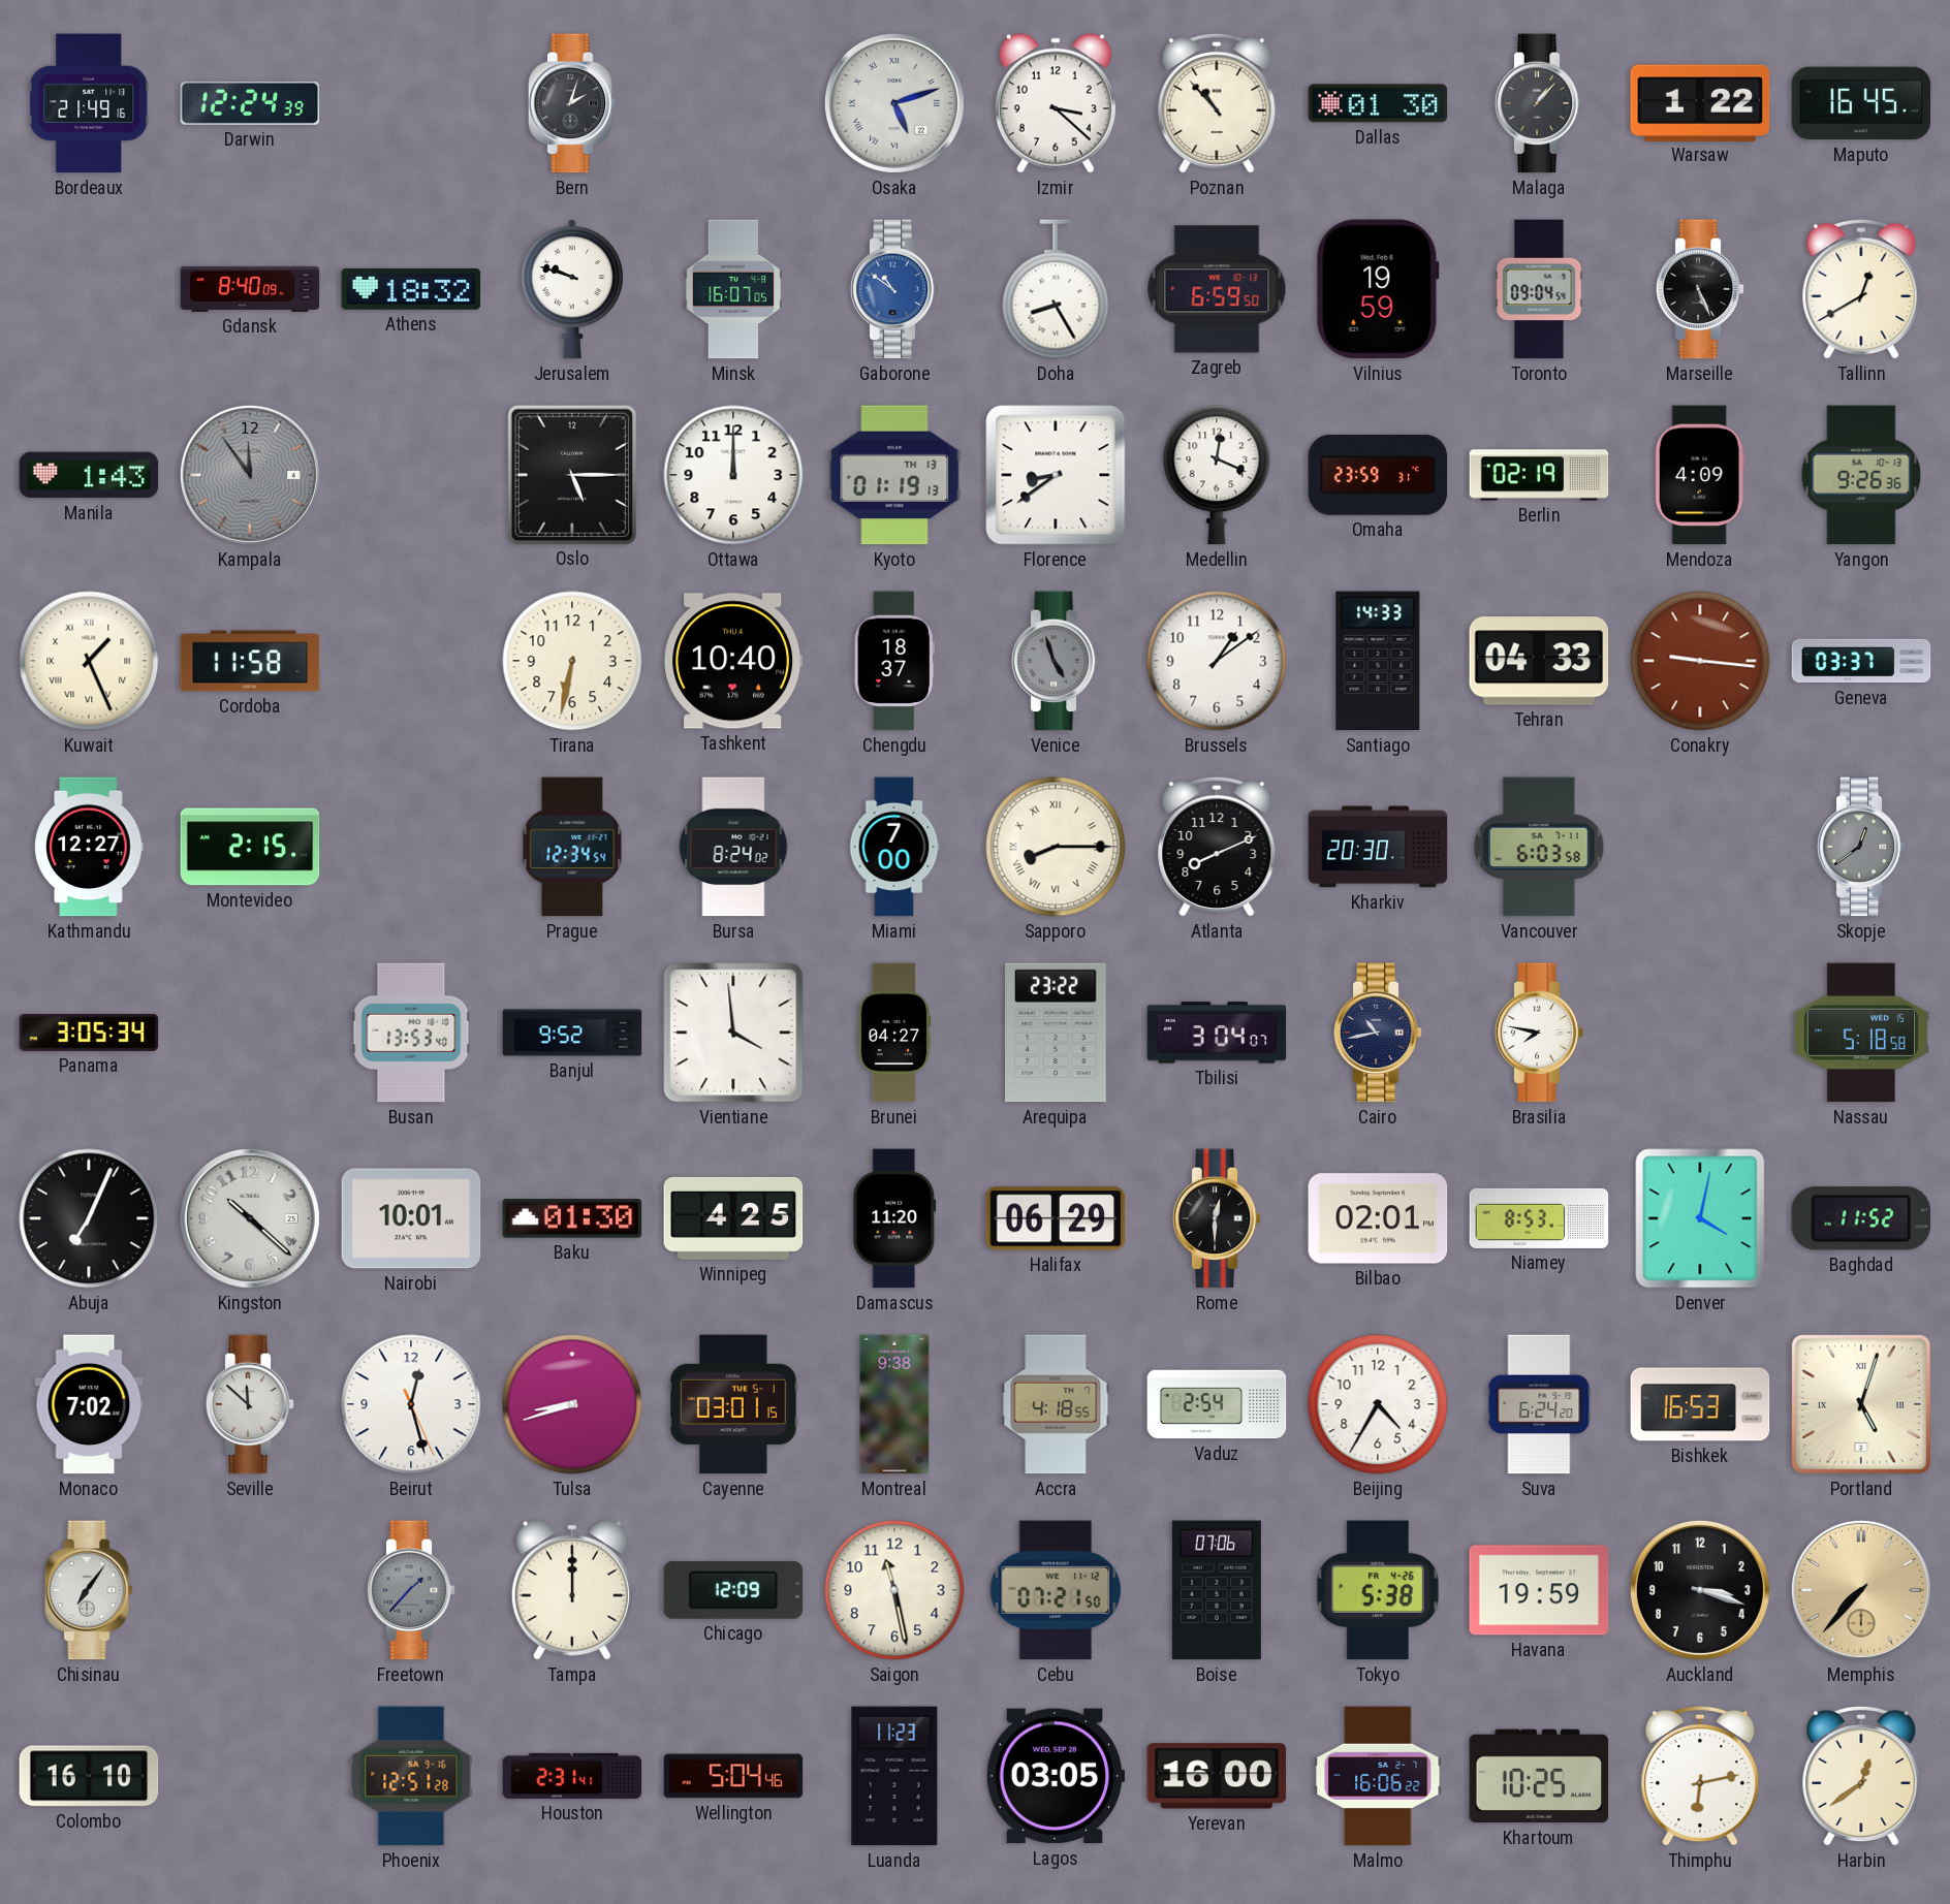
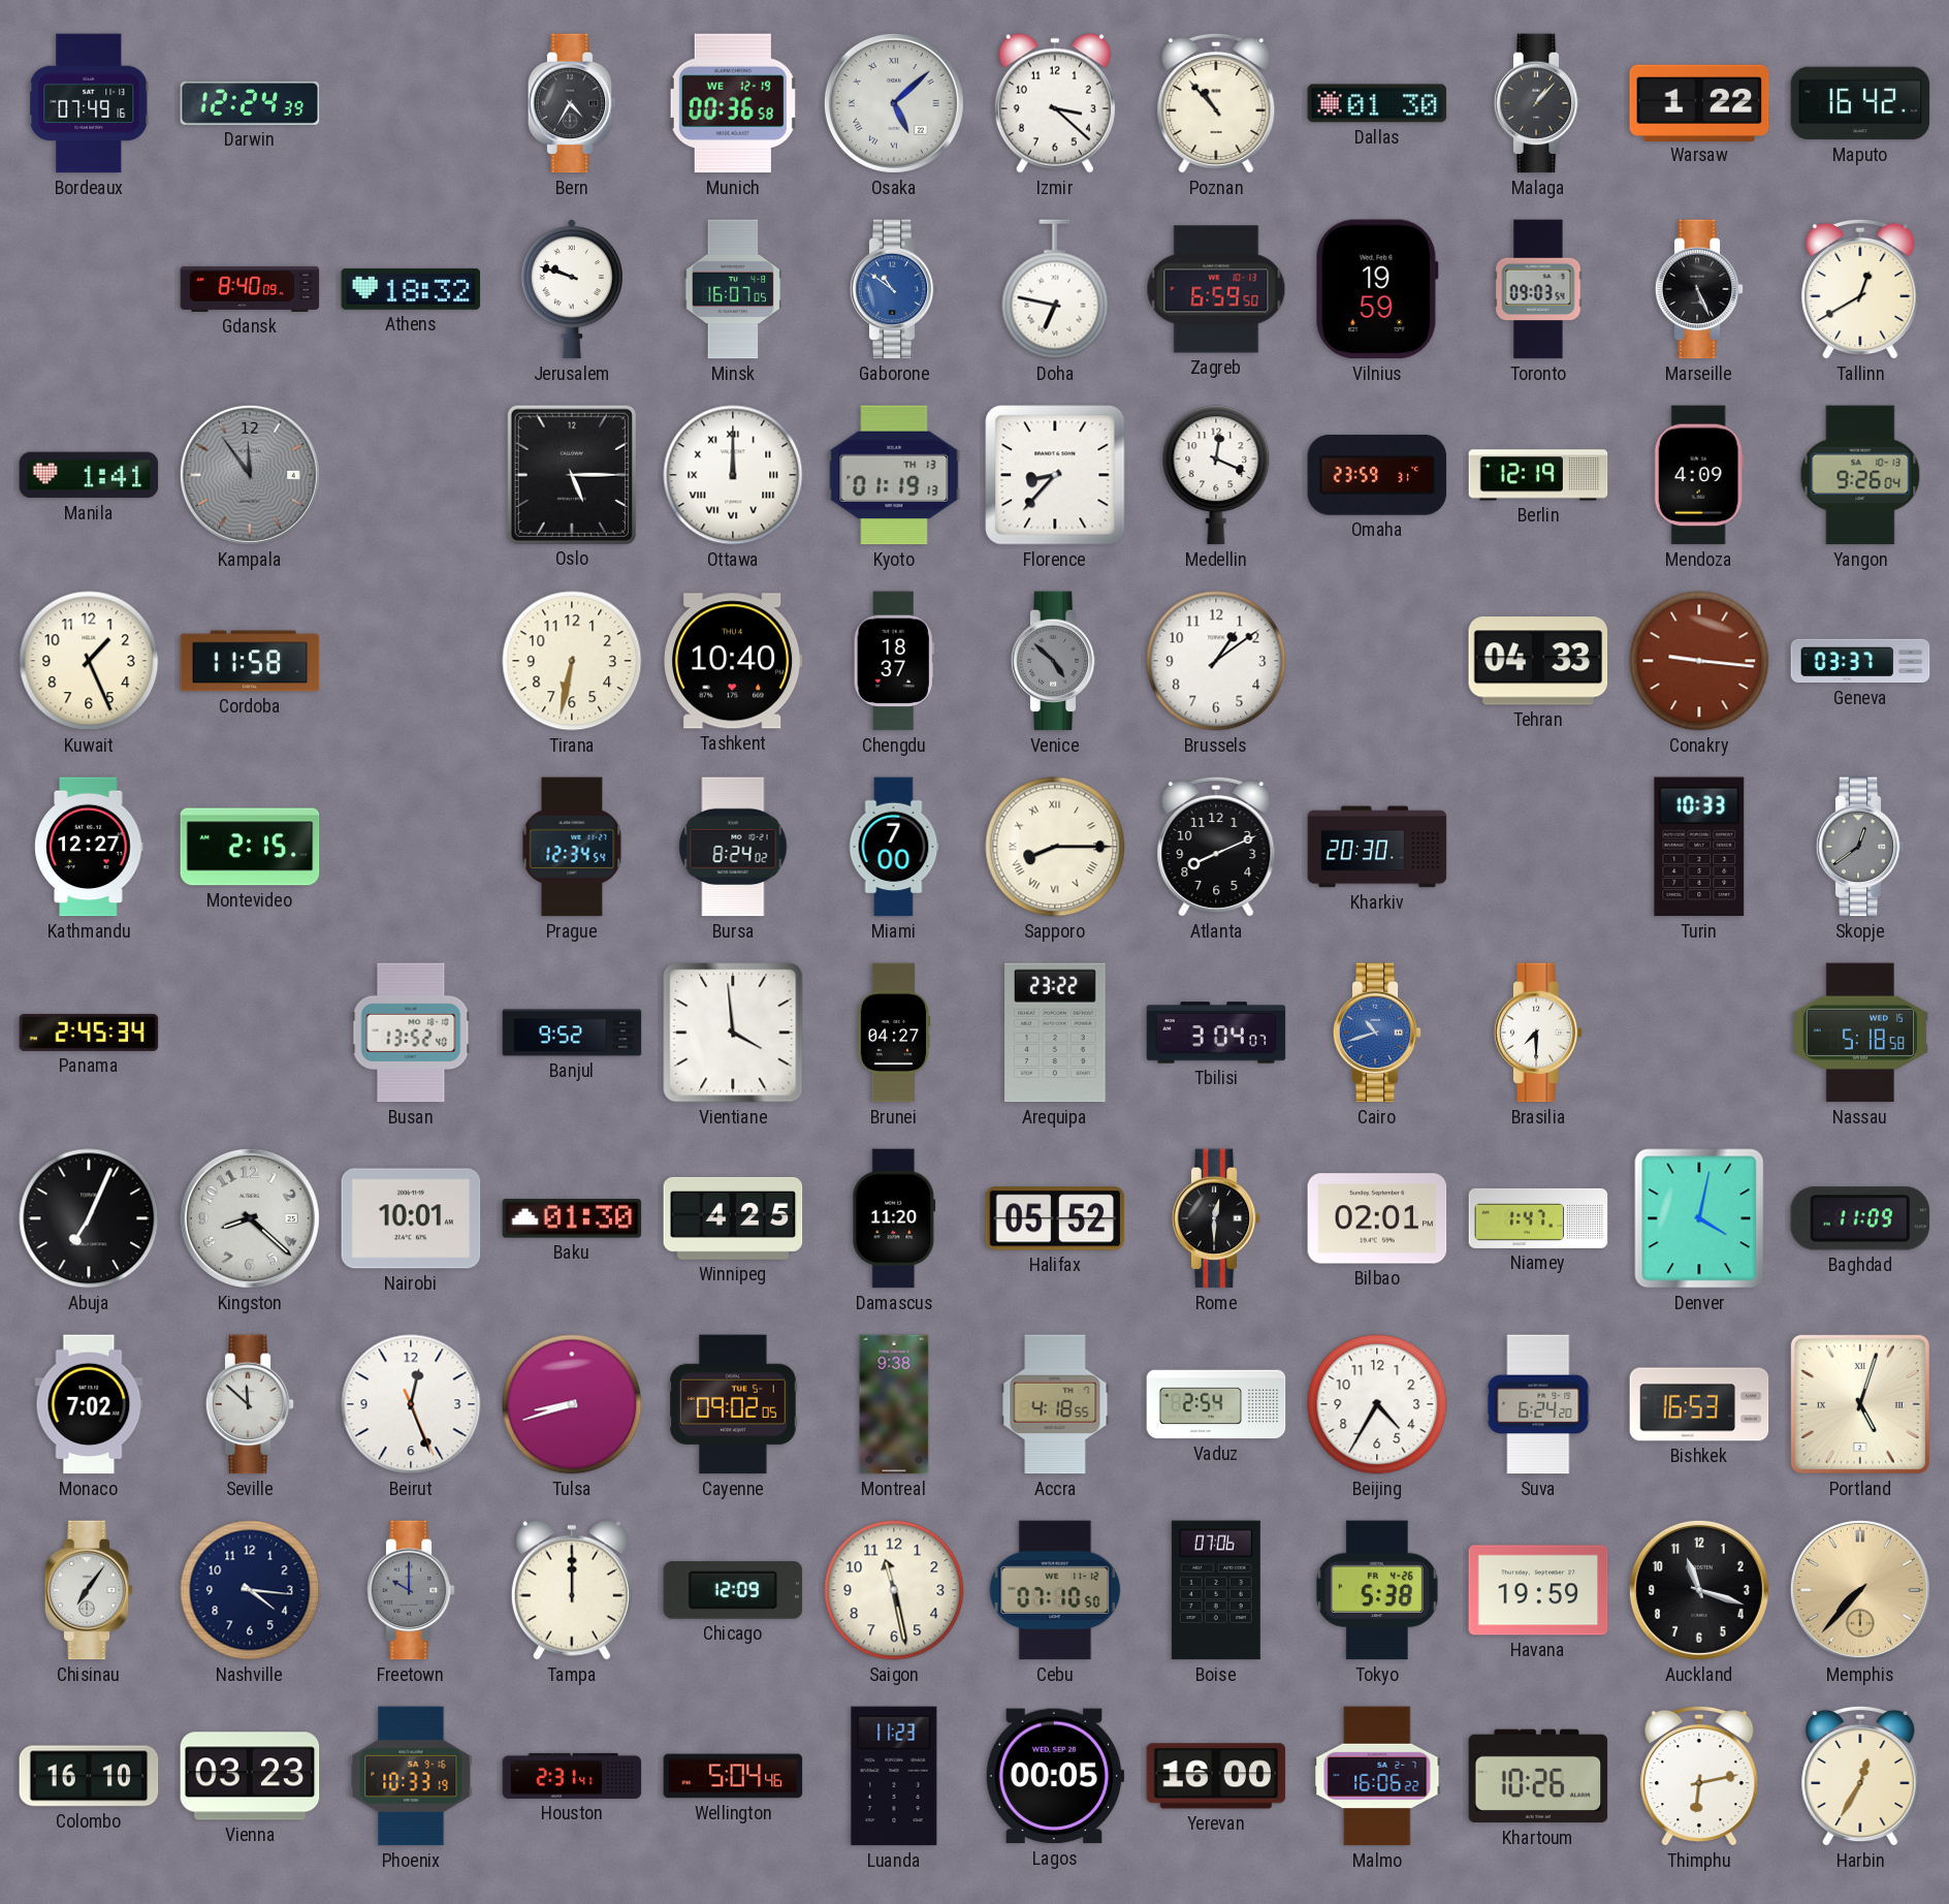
Bordeaux: 21:49 -> 07:49
Bern: 2:03 -> 4:35
Munich: none -> 00:36
Osaka: 5:12 -> 5:08
Maputo: 16:45 -> 16:42
Doha: 8:25 -> 6:47
Toronto: 09:04 -> 09:03
Manila: 1:43 -> 1:41
Ottawa numerals: Arabic -> Roman
Florence: 8:39 -> 8:37
Berlin: 02:19 -> 12:19
Yangon: 9:26:36 -> 9:26:04
Kuwait numerals: Roman -> Arabic
Venice: 4:57 -> 4:52
Santiago: 14:33 -> none
Vancouver: 6:03 -> none
Turin: none -> 10:33
Panama: 3:05 -> 2:45
Busan: 13:53 -> 13:52
Cairo: 10:43 -> 10:42
Cairo dial: navy -> blue
Brasilia: 7:47 -> 7:30
Kingston: 10:22 -> 8:22
Halifax: 06:29 -> 05:52
Niamey: 8:53 -> 1:47
Baghdad: 11:52 -> 11:09
Beirut: 12:27 -> 12:26
Cayenne: 03:01 -> 09:02
Nashville: none -> 4:16
Freetown: 1:37 -> 10:00
Cebu: 07:21 -> 07:10
Auckland: 3:18 -> 11:18
Vienna: none -> 03:23
Phoenix: 12:51 -> 10:33
Lagos: 03:05 -> 00:05
Khartoum: 10:25 -> 10:26
Harbin: 12:39 -> 12:35
